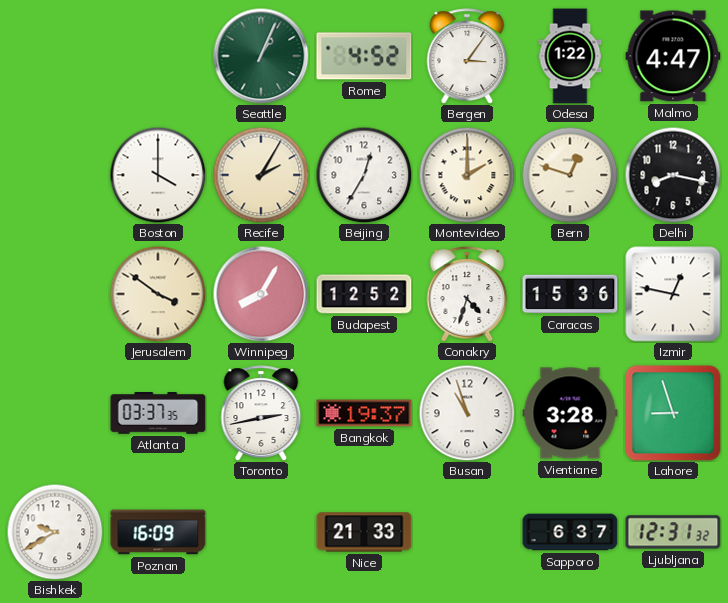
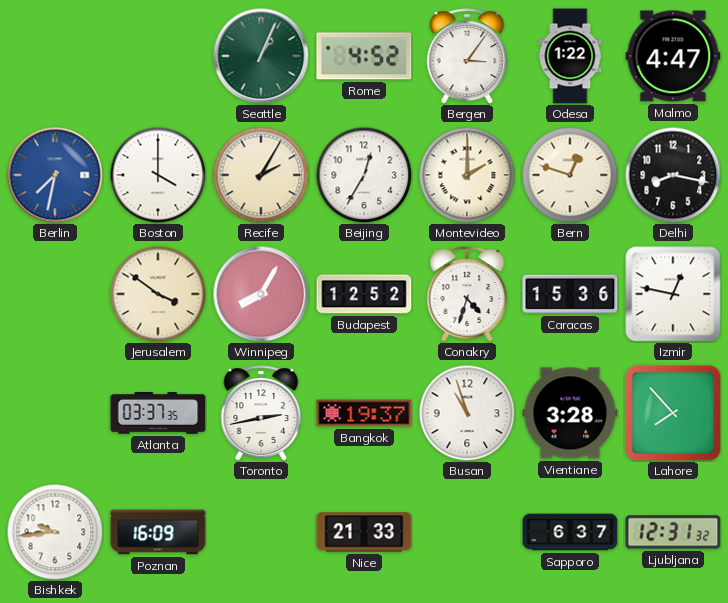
Berlin: none -> 7:32
Lahore: 8:57 -> 7:53
Bishkek: 9:40 -> 9:44
